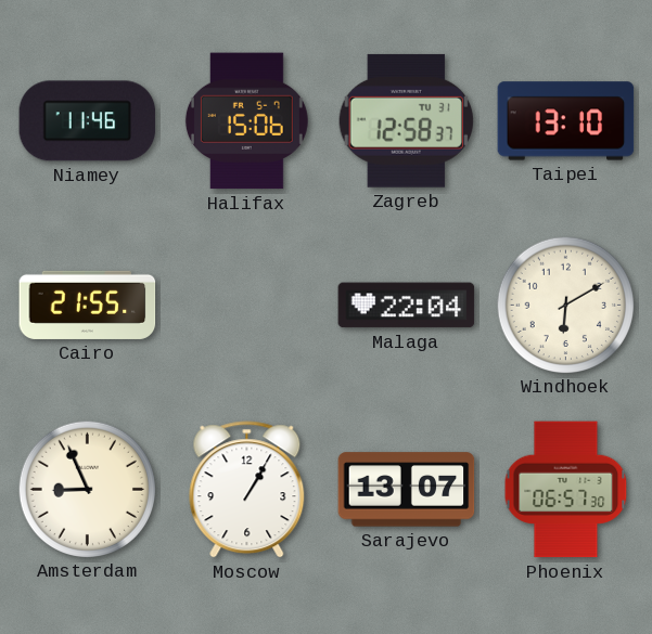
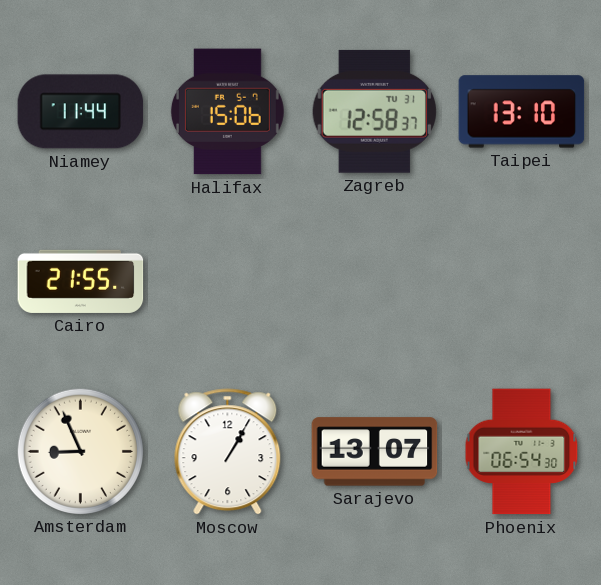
Niamey: 11:46 -> 11:44
Malaga: 22:04 -> none
Windhoek: 6:10 -> none
Phoenix: 06:57 -> 06:54
